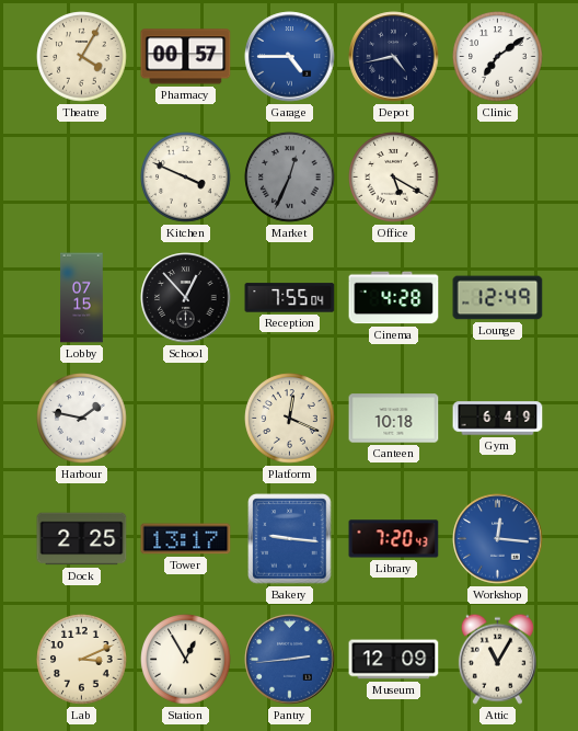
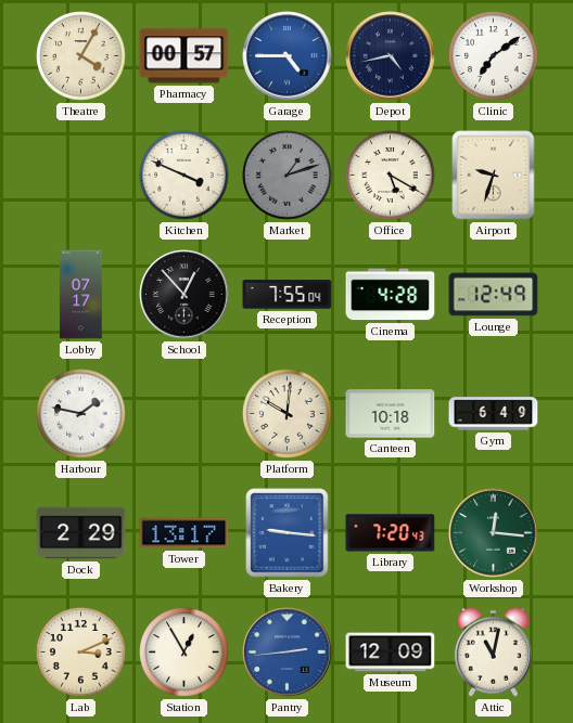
Market: 12:34 -> 1:12
Airport: none -> 9:33
Lobby: 07:15 -> 07:17
Platform: 12:19 -> 10:01
Dock: 2:25 -> 2:29
Workshop dial: blue -> green
Attic: 11:05 -> 11:02
